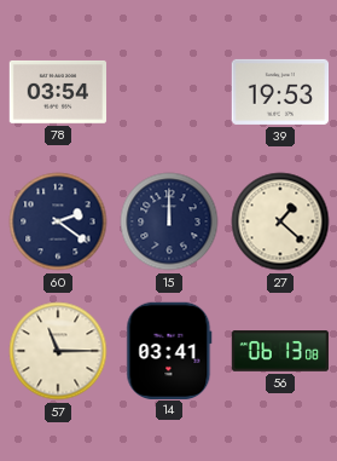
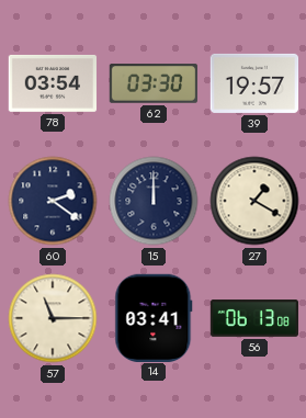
62: none -> 03:30
39: 19:53 -> 19:57
27: 1:22 -> 1:20
